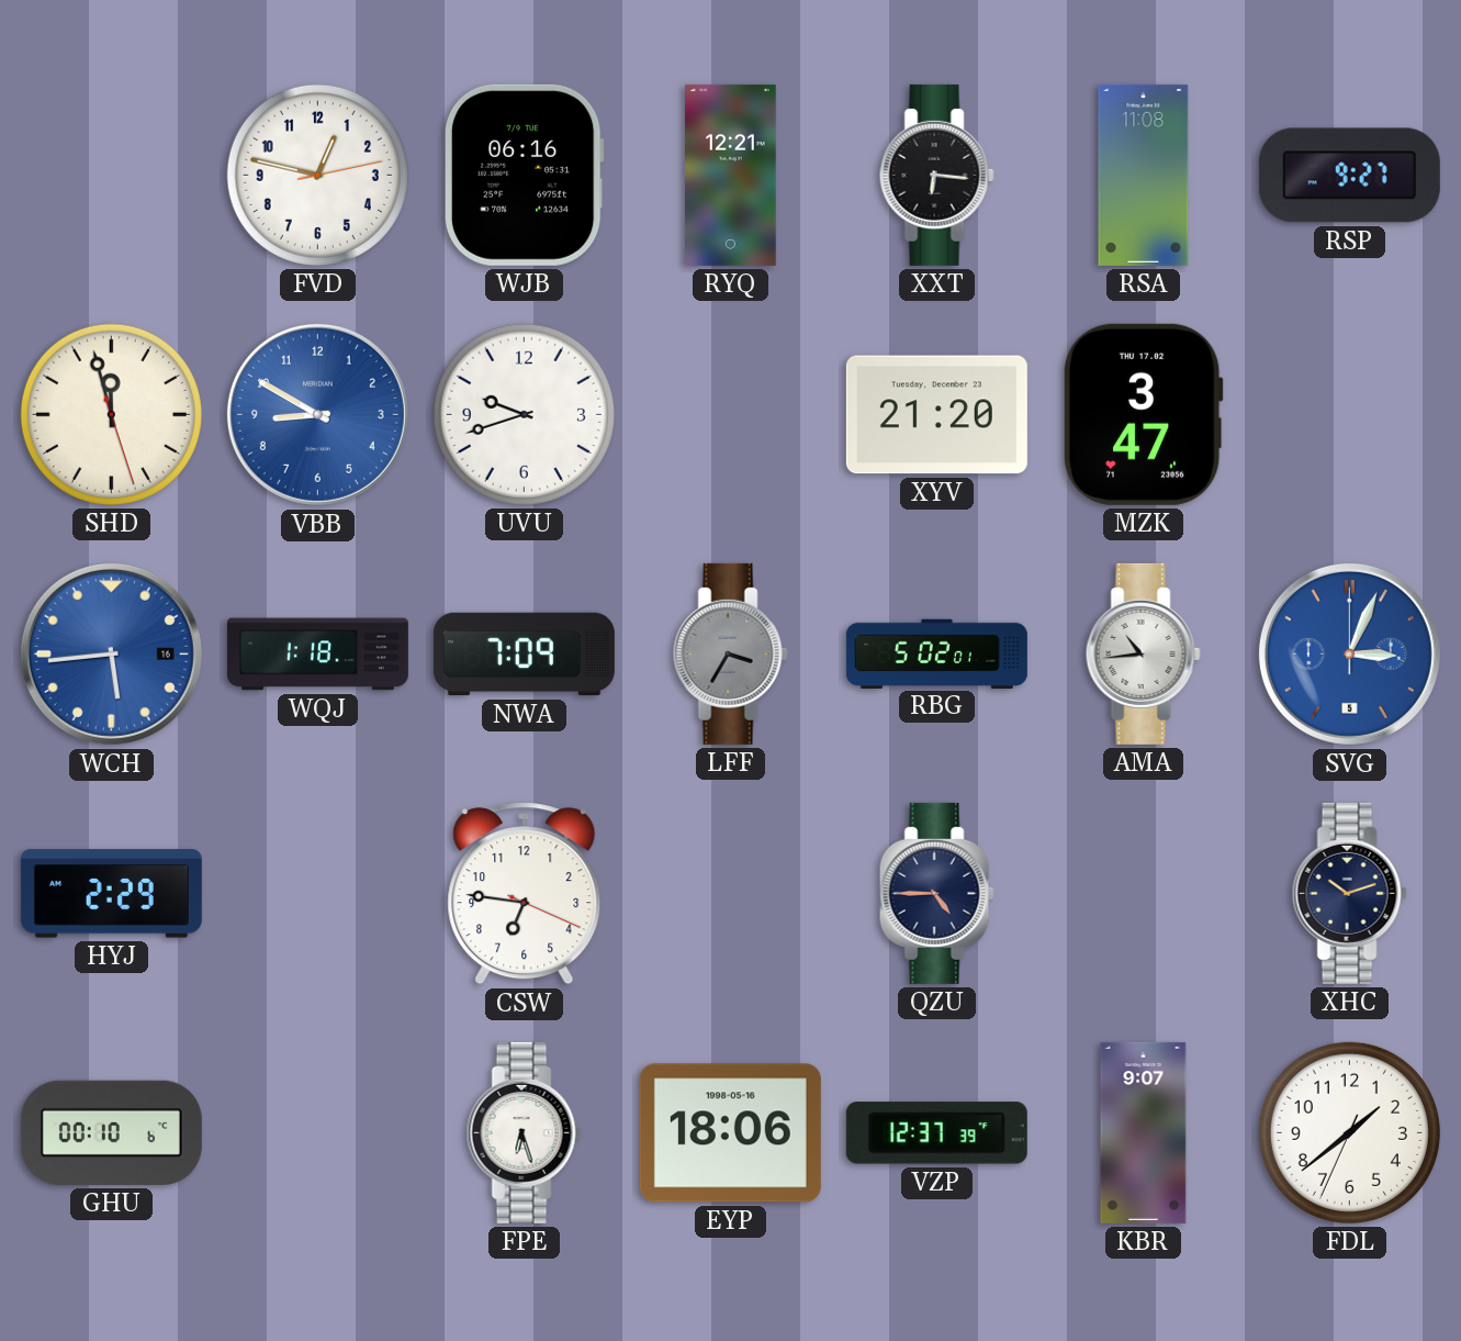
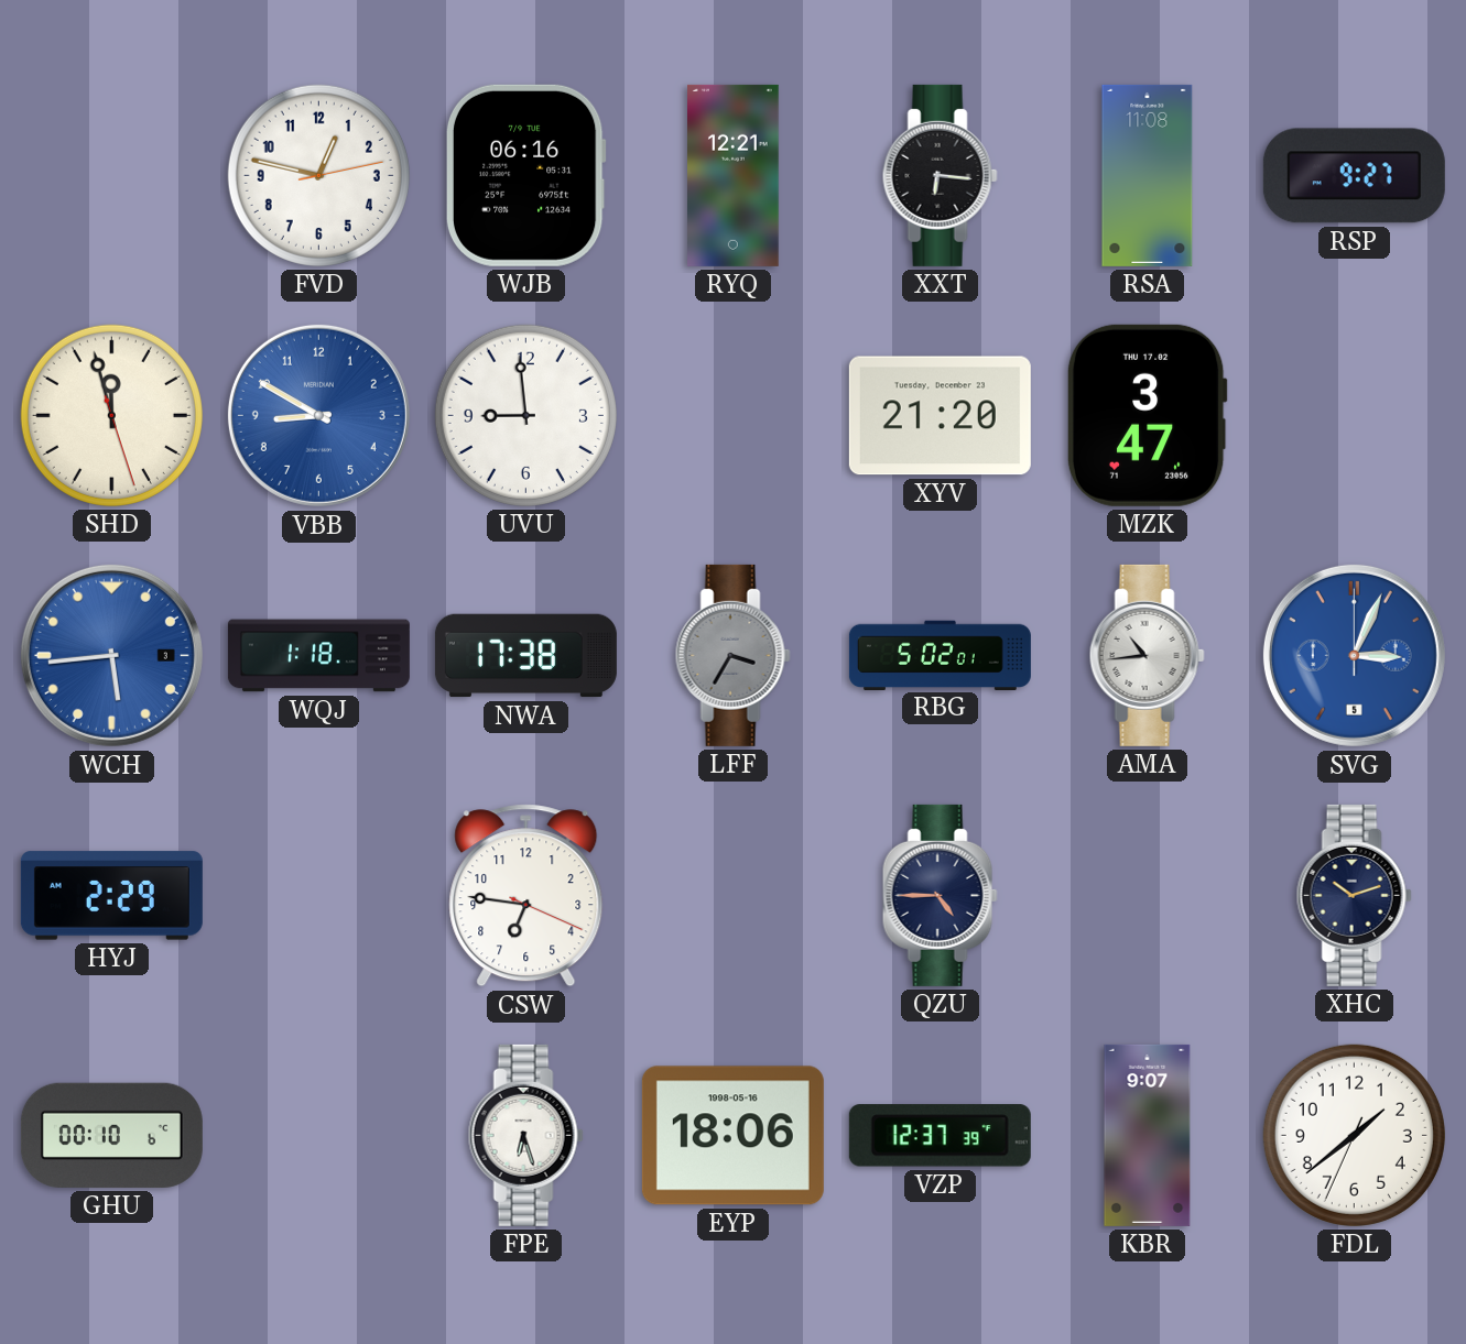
UVU: 9:42 -> 8:59
WCH date: 16 -> 3
NWA: 7:09 -> 17:38
